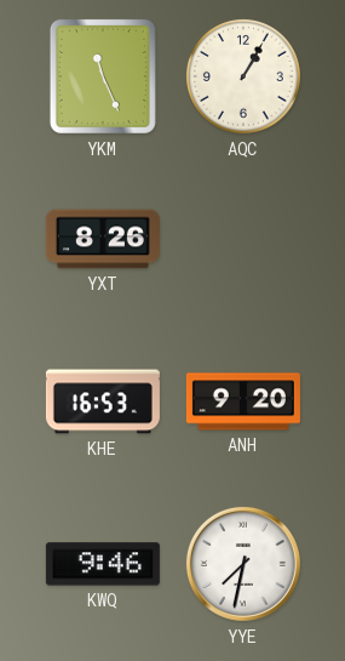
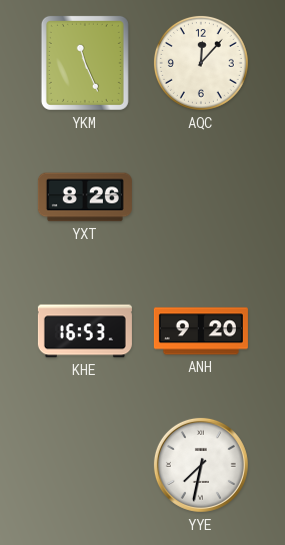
AQC: 1:05 -> 12:07
KWQ: 9:46 -> none
